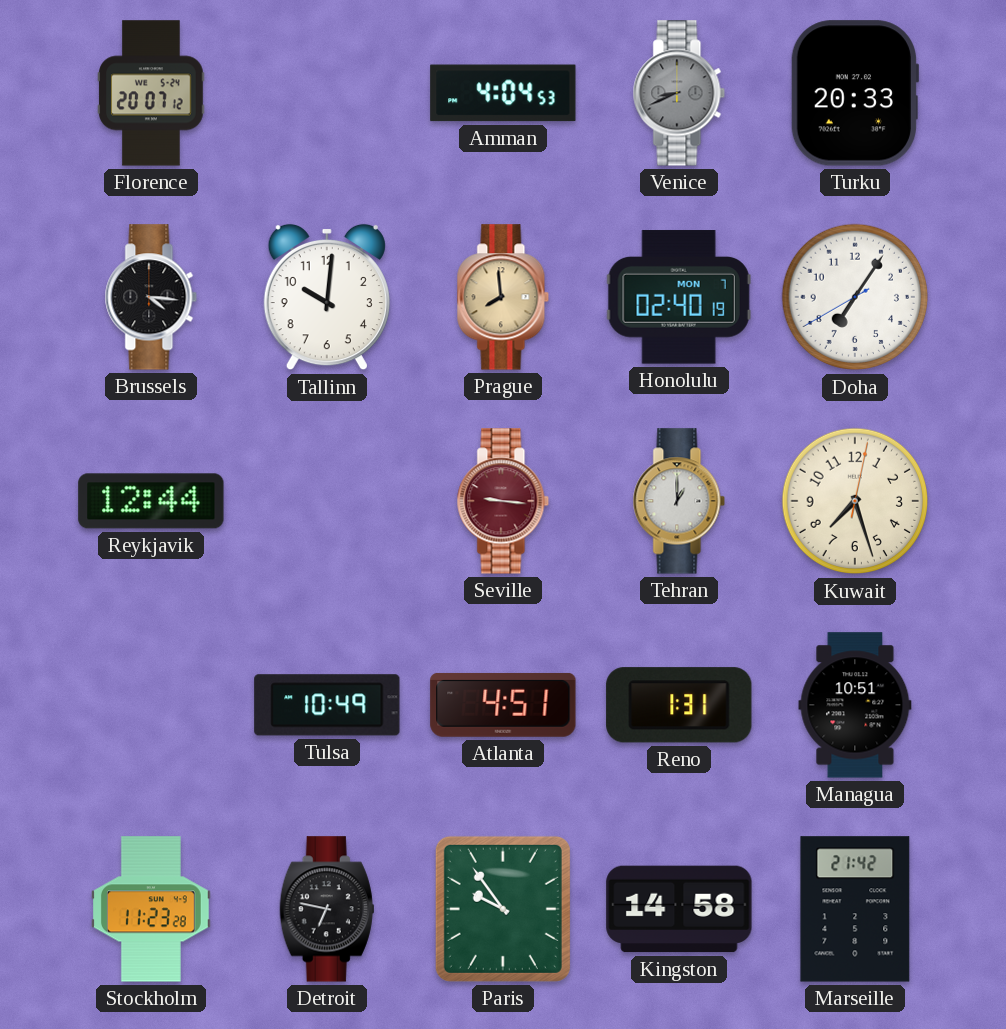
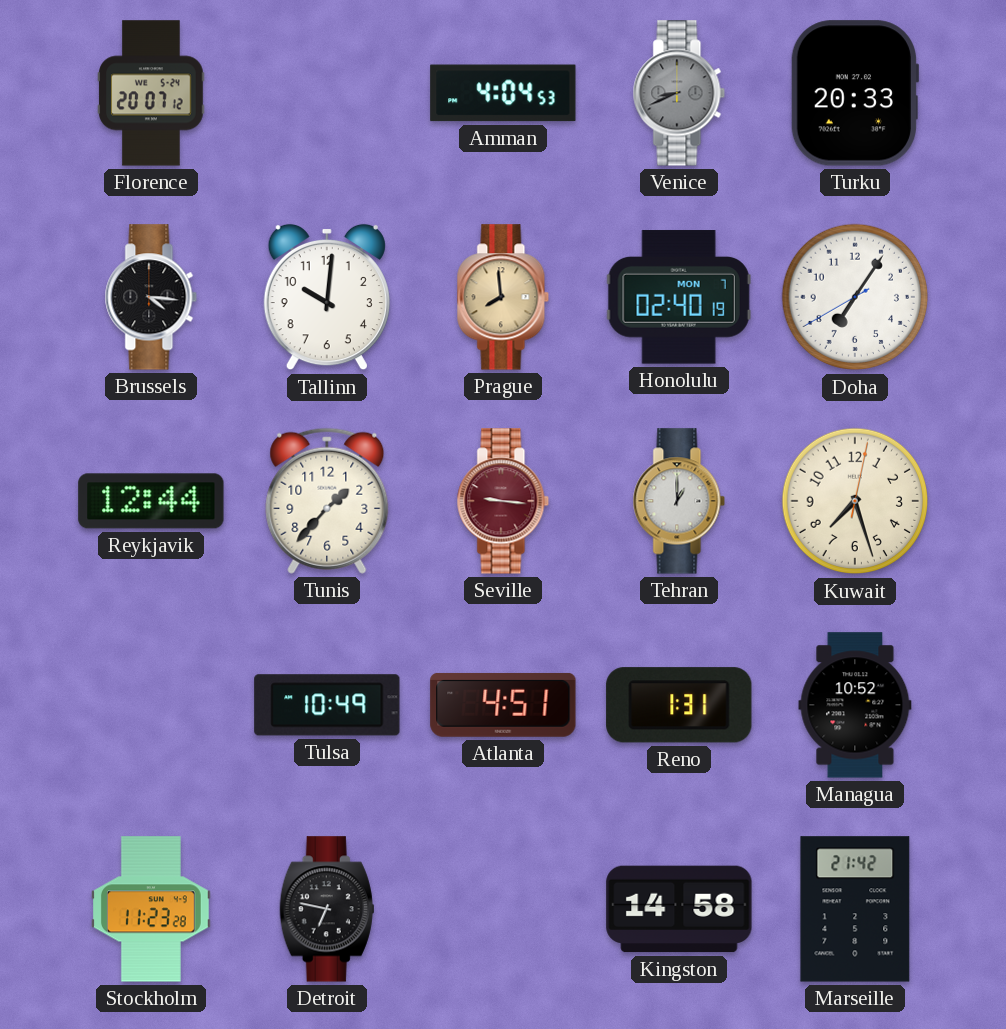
Tunis: none -> 1:37
Managua: 10:51 -> 10:52
Paris: 9:54 -> none
